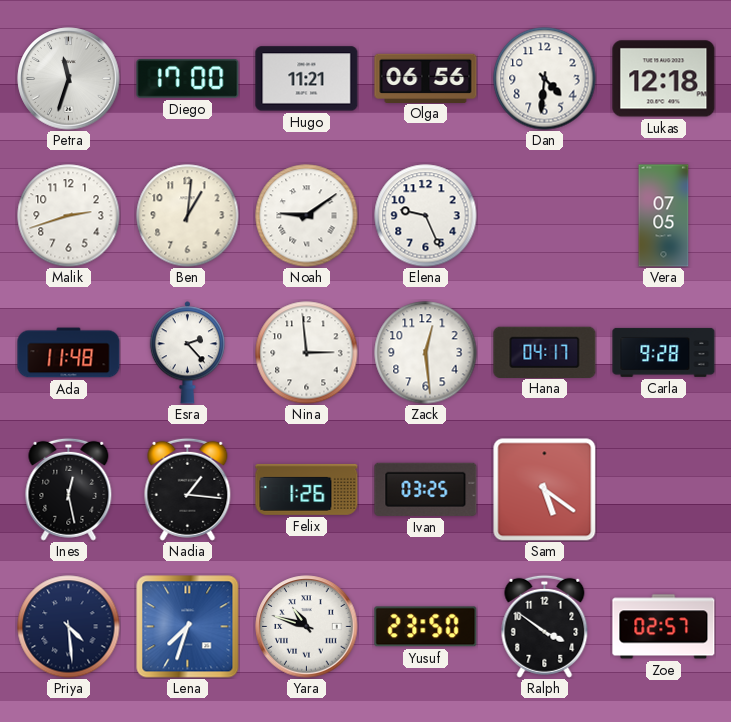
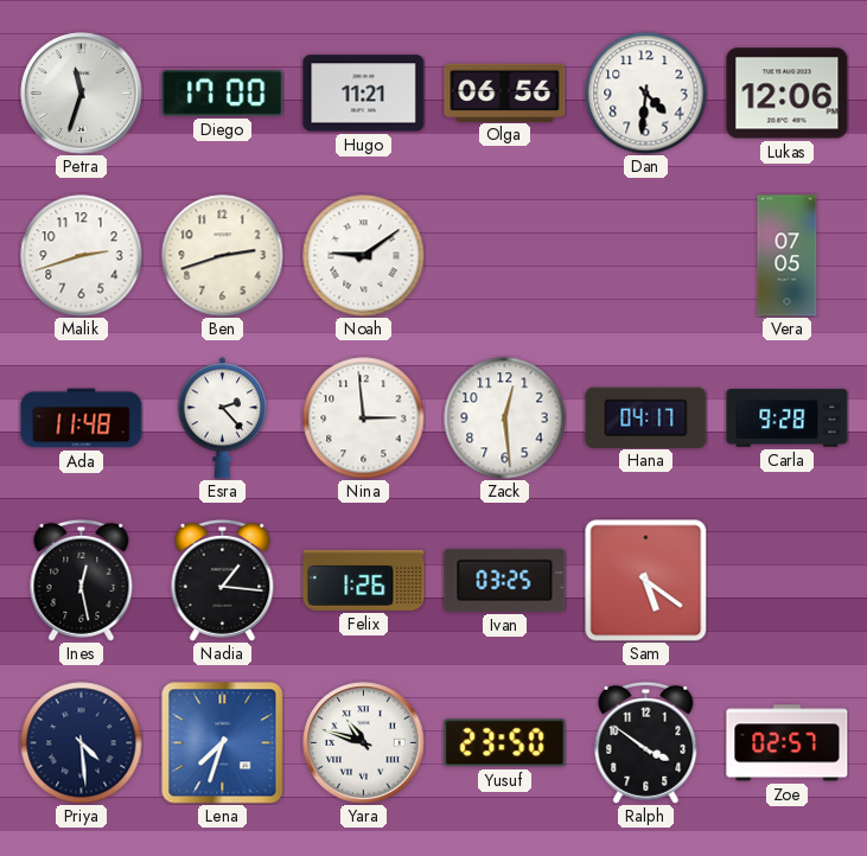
Lukas: 12:18 -> 12:06
Ben: 1:01 -> 2:42
Elena: 9:26 -> none
